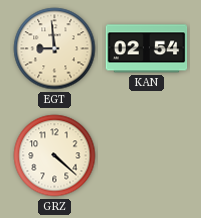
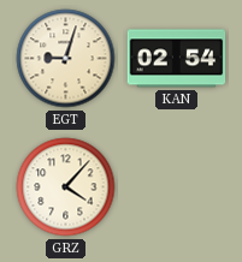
EGT: 8:59 -> 9:03
GRZ: 4:22 -> 4:07
